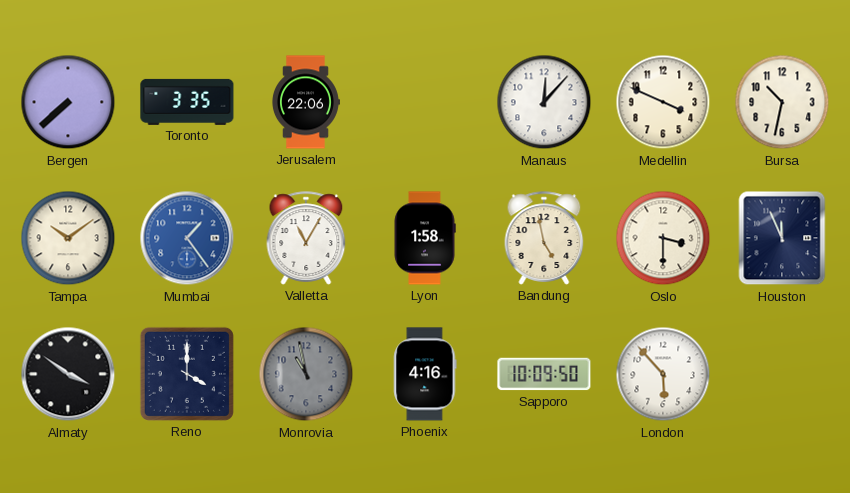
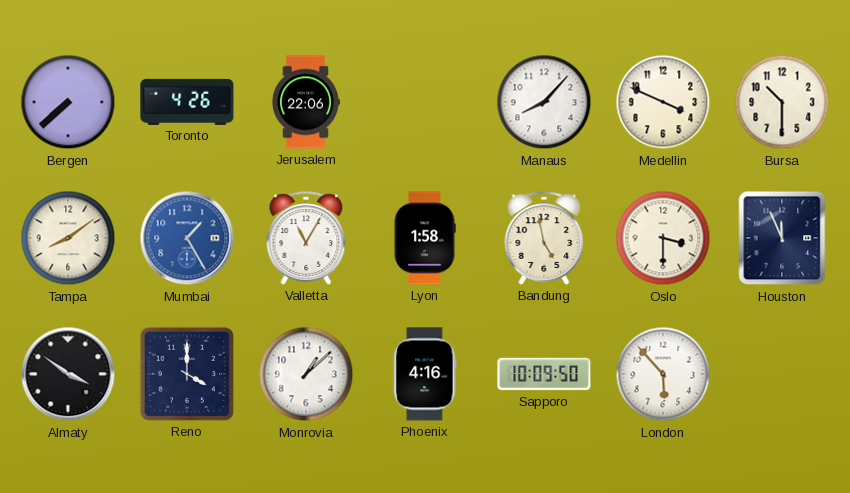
Toronto: 3:35 -> 4:26
Manaus: 12:07 -> 8:07
Bursa: 10:32 -> 10:30
Tampa: 10:09 -> 8:09
Mumbai: 1:24 -> 1:25
Monrovia: 10:58 -> 1:08
Monrovia dial: grey -> white
